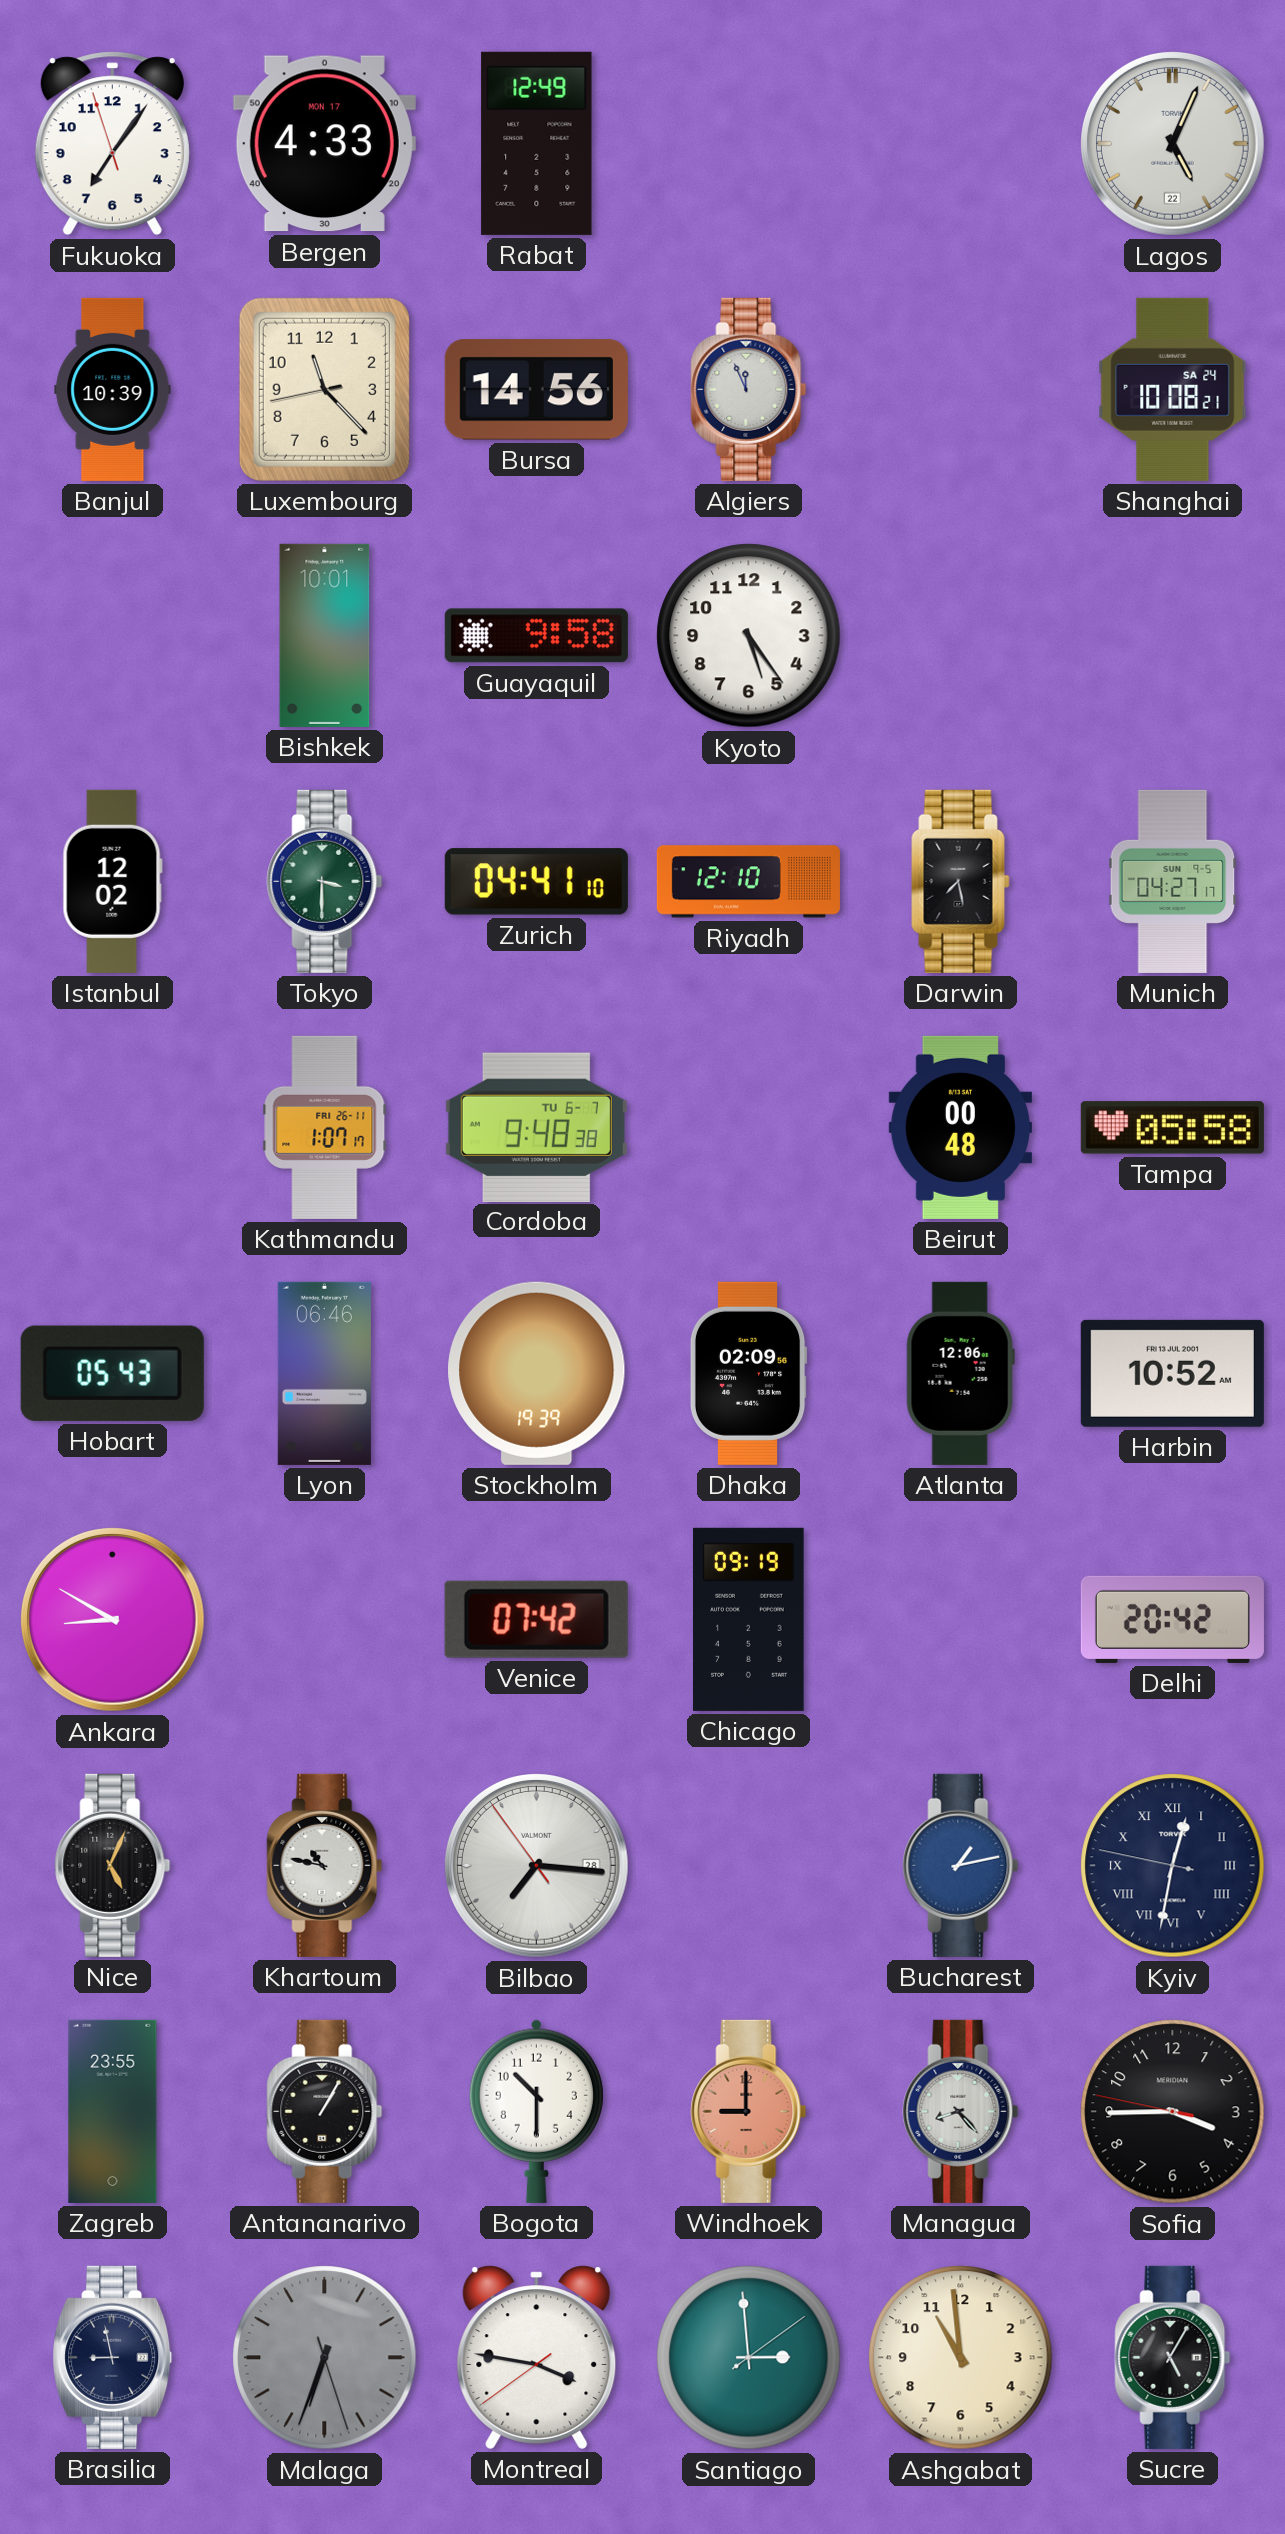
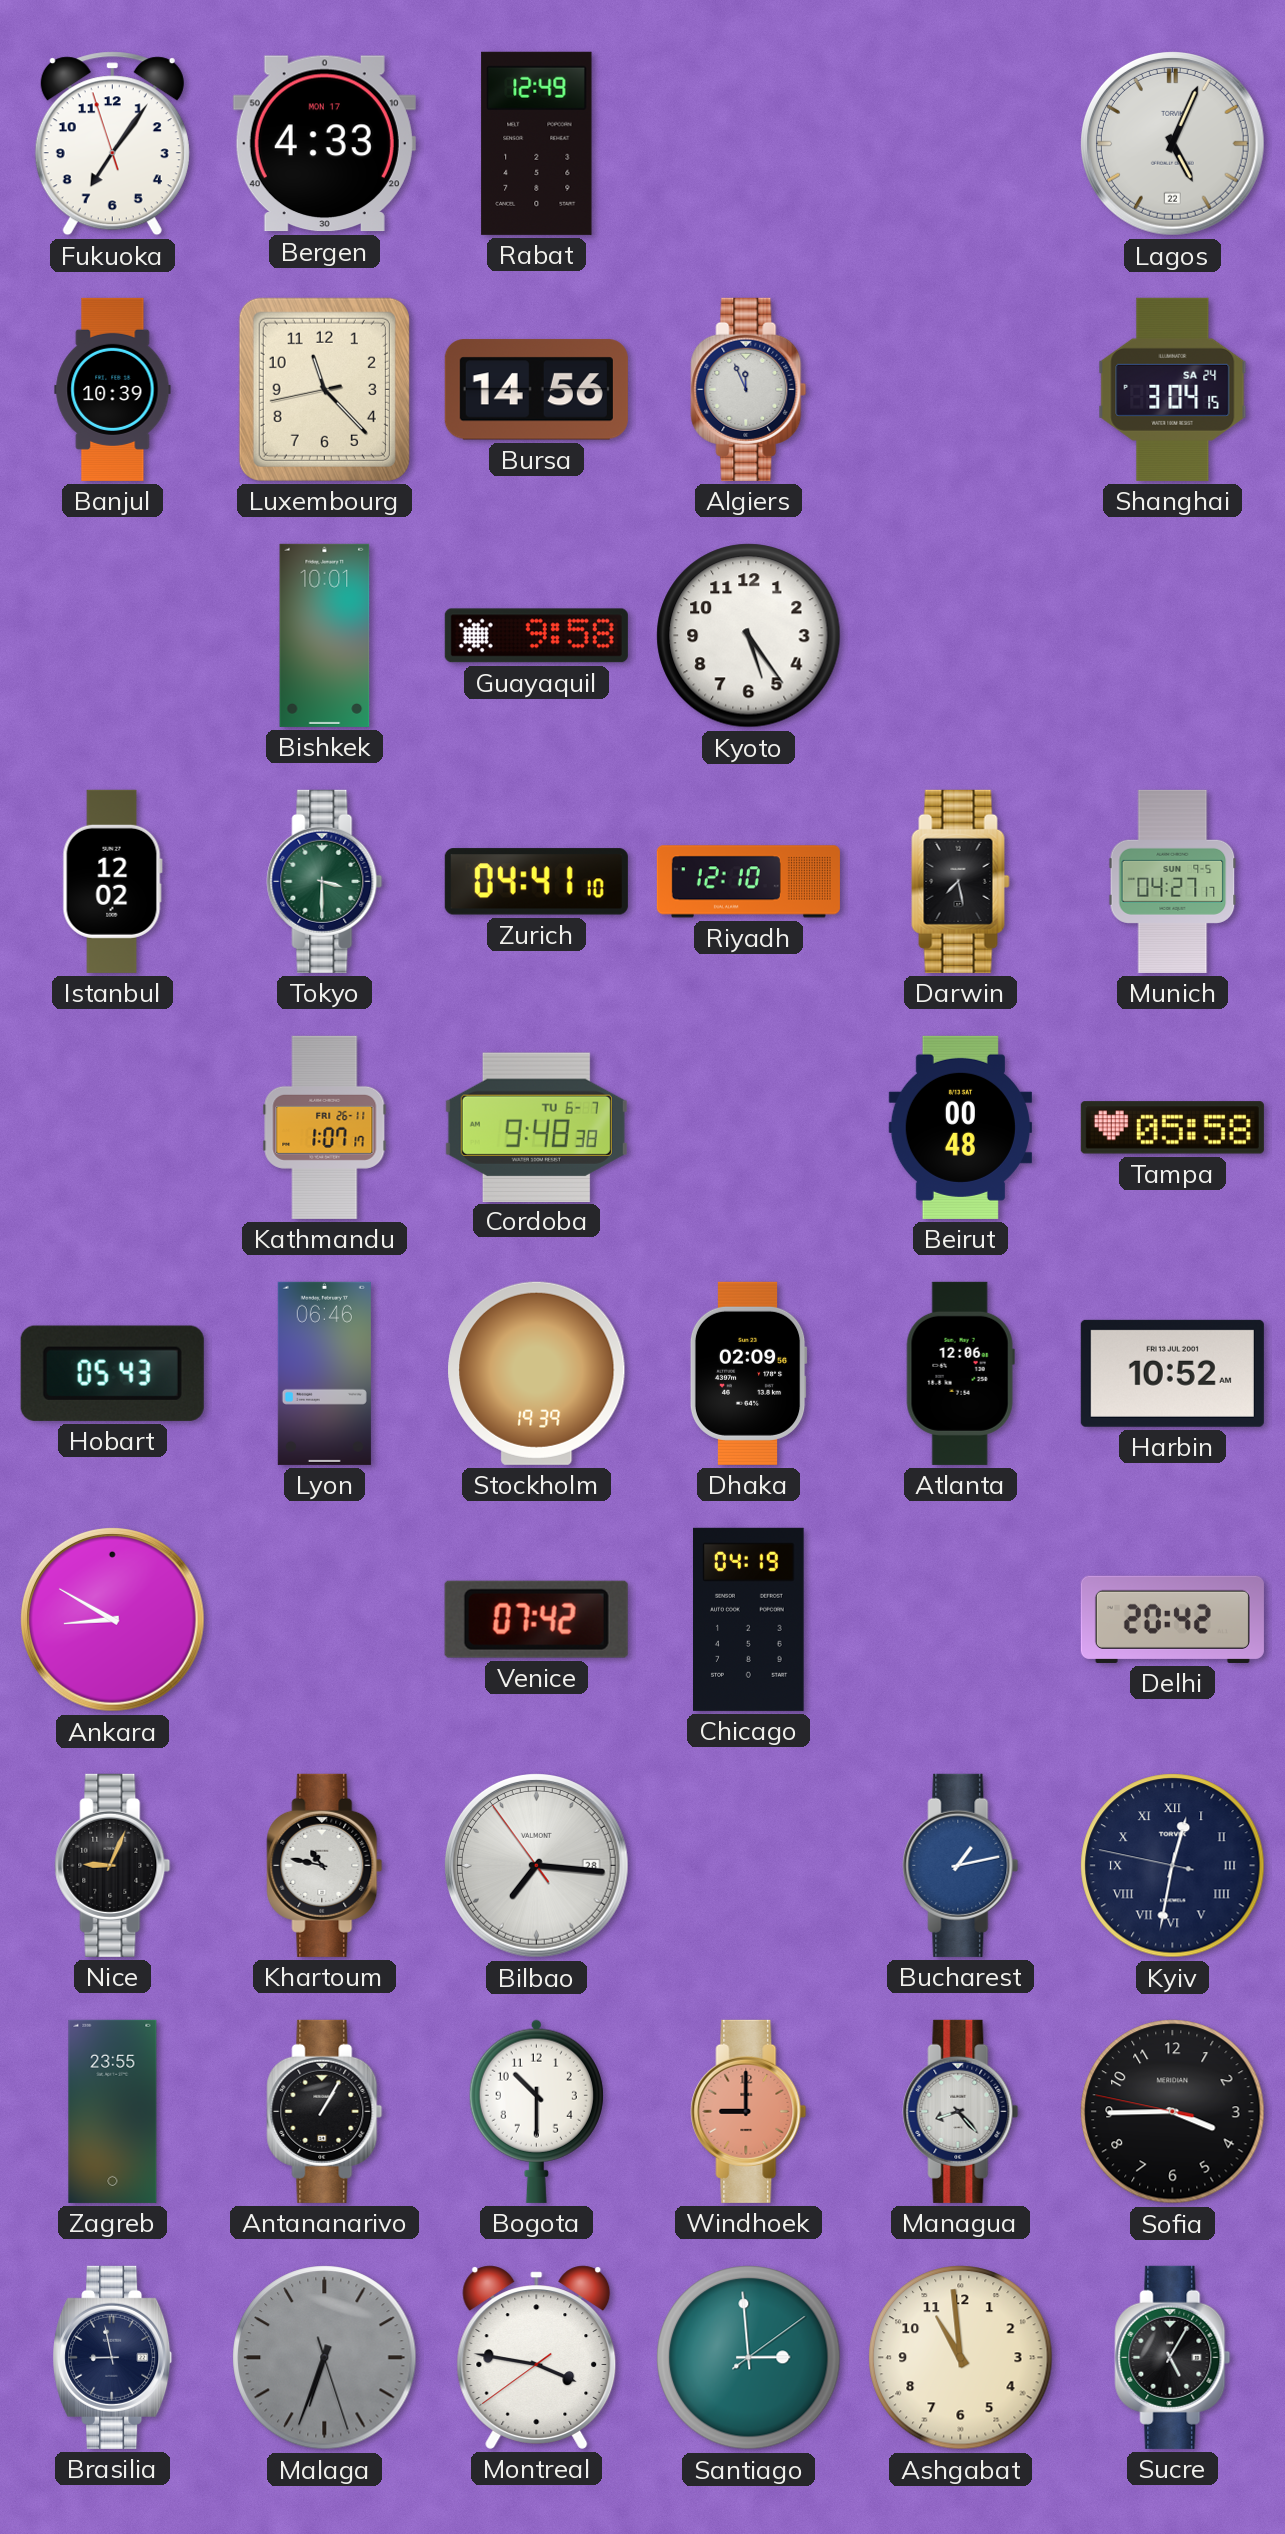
Shanghai: 10:08 -> 3:04
Chicago: 09:19 -> 04:19
Nice: 5:04 -> 9:04
